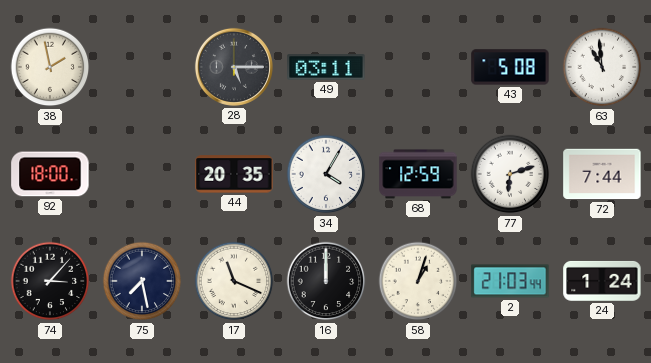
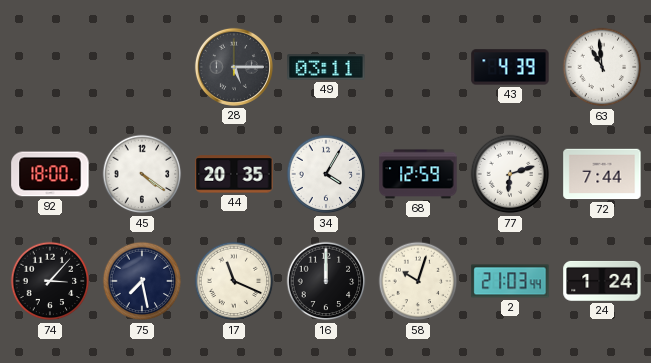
38: 1:58 -> none
43: 5:08 -> 4:39
45: none -> 4:21
58: 1:03 -> 10:03
